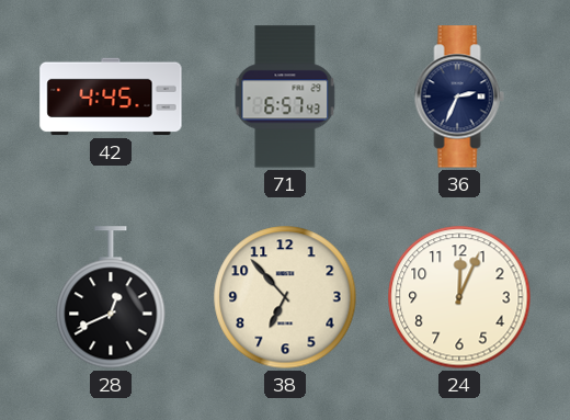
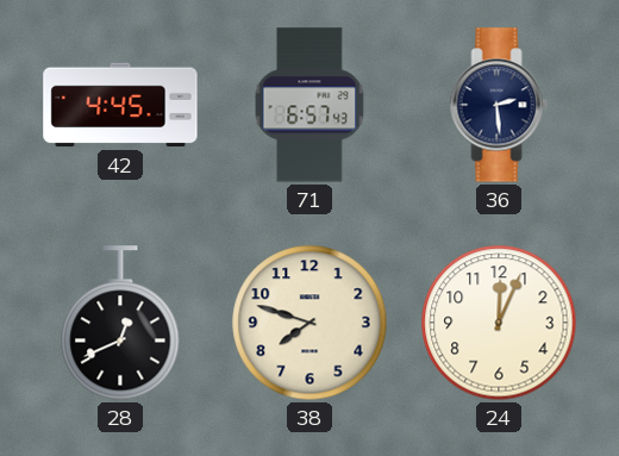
36: 2:34 -> 2:29
38: 6:53 -> 7:48
